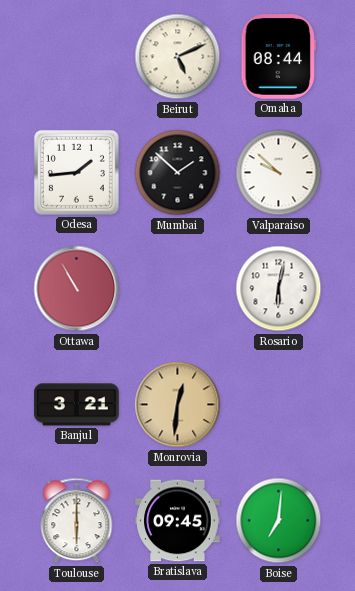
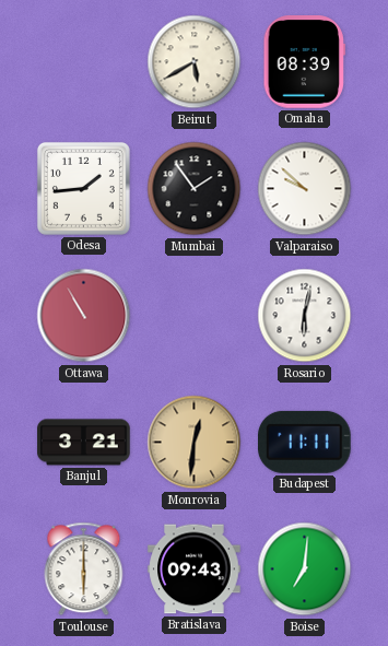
Beirut: 5:11 -> 5:40
Omaha: 08:44 -> 08:39
Mumbai: 1:52 -> 1:54
Budapest: none -> 11:11
Bratislava: 09:45 -> 09:43
